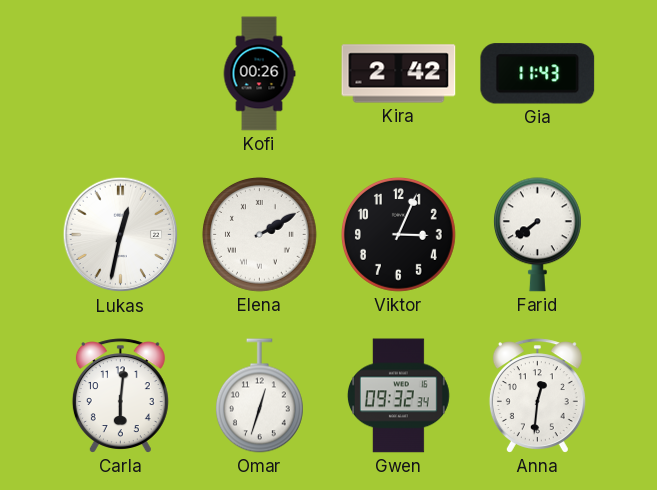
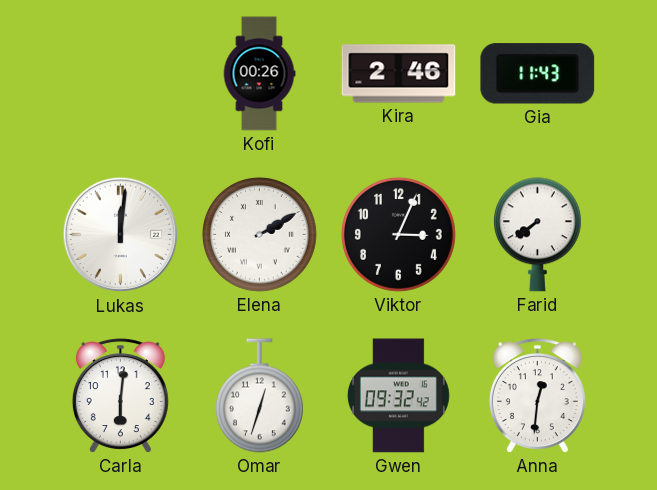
Kira: 2:42 -> 2:46
Lukas: 12:32 -> 12:01
Gwen: 09:32:34 -> 09:32:42
